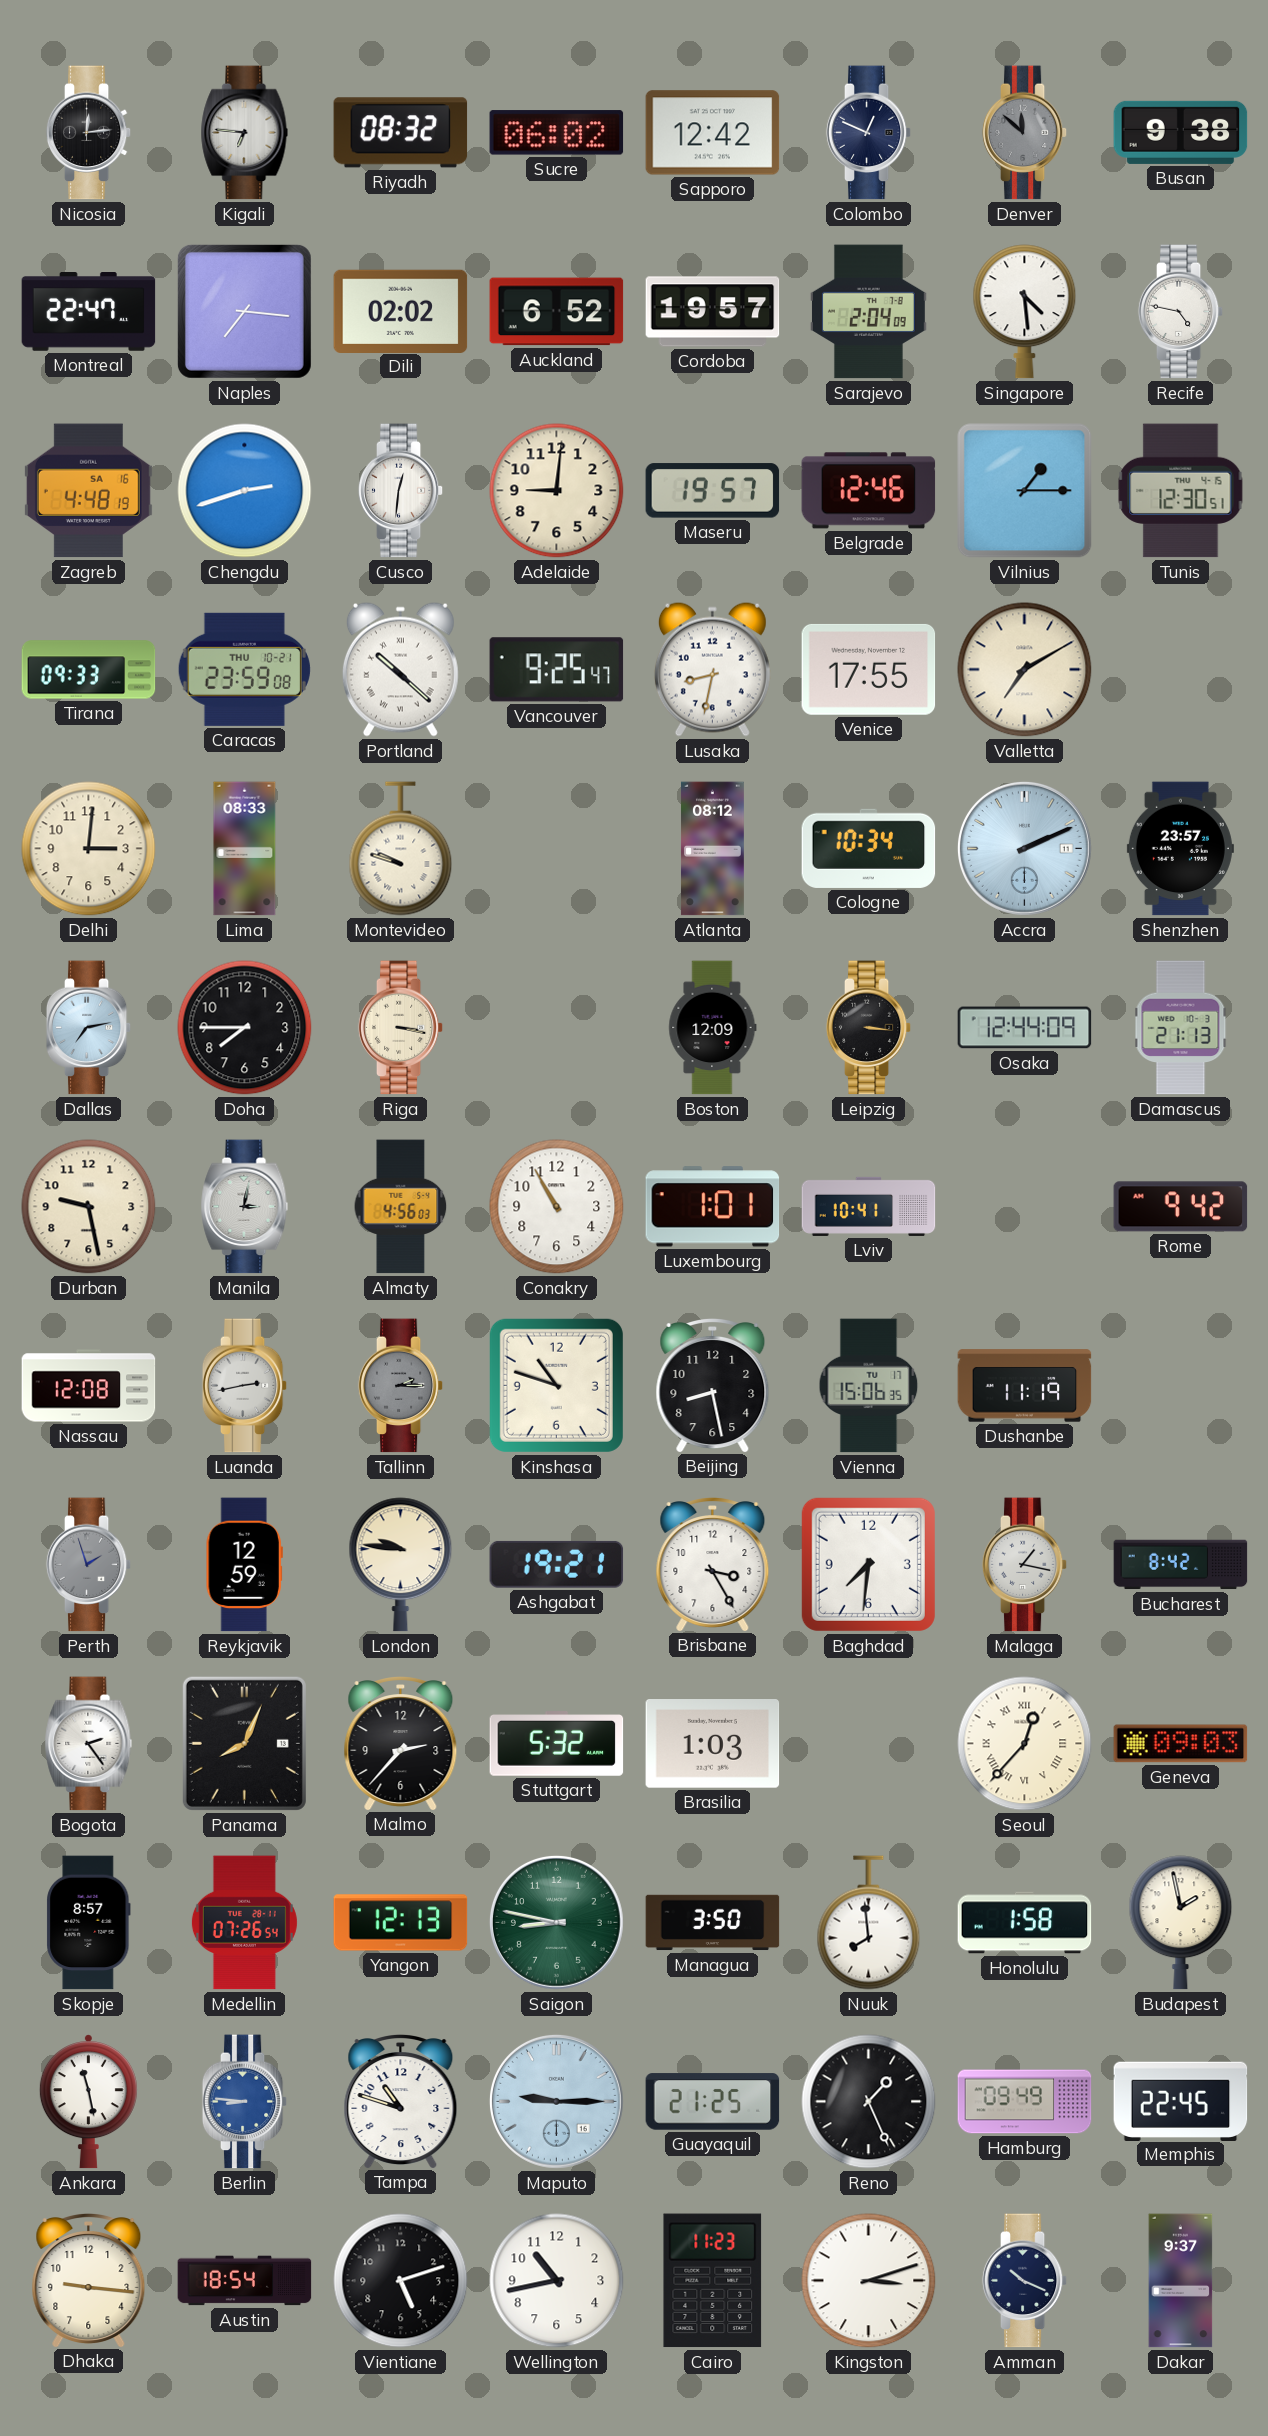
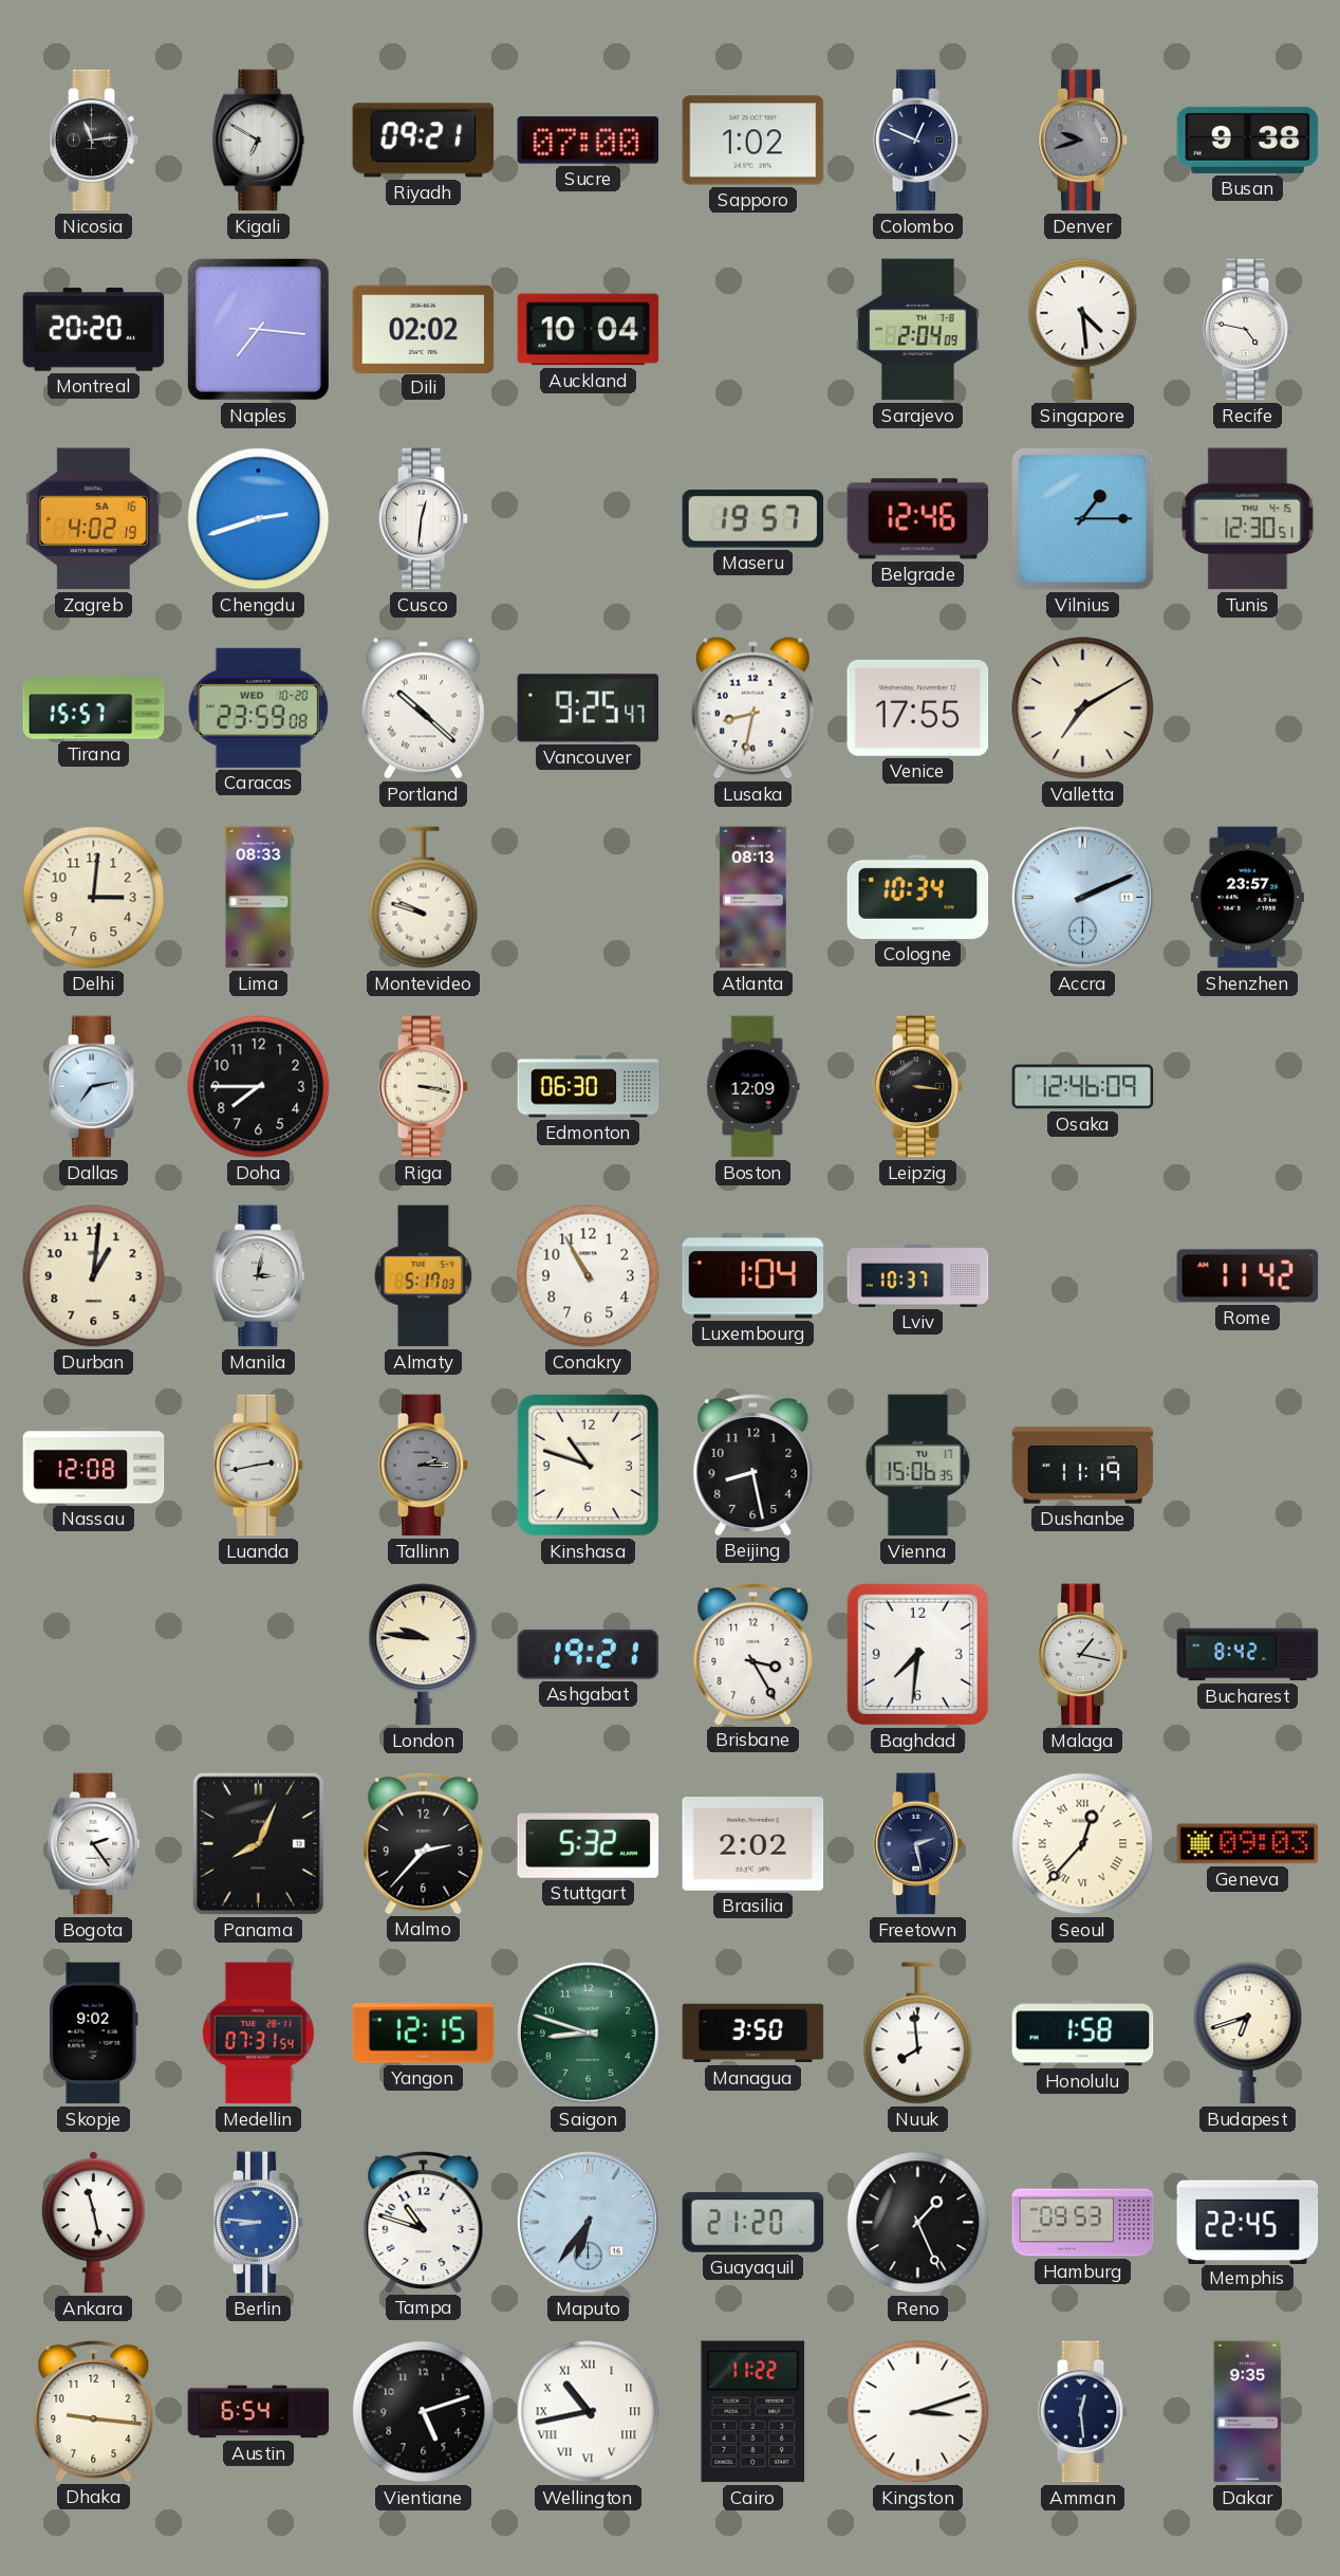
Nicosia: 12:14 -> 11:14
Kigali: 6:46 -> 6:50
Riyadh: 08:32 -> 09:21
Sucre: 06:02 -> 07:00
Sapporo: 12:42 -> 1:02
Denver: 11:52 -> 9:42
Montreal: 22:47 -> 20:20
Auckland: 6:52 -> 10:04
Cordoba: 19:57 -> none
Zagreb: 4:48 -> 4:02
Adelaide: 9:01 -> none
Tirana: 09:33 -> 15:57
Caracas date: THU 10-21 -> WED 10-20
Atlanta: 08:12 -> 08:13
Edmonton: none -> 06:30
Osaka: 12:44 -> 12:46
Damascus: 21:13 -> none
Durban: 9:28 -> 1:01
Almaty: 4:56 -> 5:17
Luxembourg: 1:01 -> 1:04
Lviv: 10:41 -> 10:37
Rome: 9:42 -> 11:42
Perth: 1:57 -> none
Reykjavik: 12:59 -> none
Brasilia: 1:03 -> 2:02
Freetown: none -> 2:28
Skopje: 8:57 -> 9:02
Medellin: 07:26 -> 07:31
Yangon: 12:13 -> 12:15
Saigon: 8:47 -> 8:48
Budapest: 1:58 -> 6:42
Maputo: 9:15 -> 6:36
Guayaquil: 21:25 -> 21:20
Hamburg: 09:49 -> 09:53
Austin: 18:54 -> 6:54
Wellington numerals: Arabic -> Roman
Cairo: 11:23 -> 11:22
Amman: 10:19 -> 12:29
Dakar: 9:37 -> 9:35
